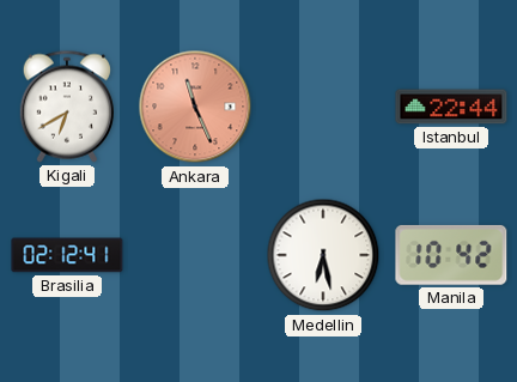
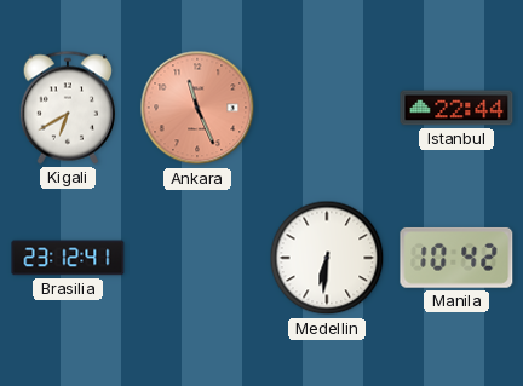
Brasilia: 02:12 -> 23:12
Medellin: 6:28 -> 6:31
